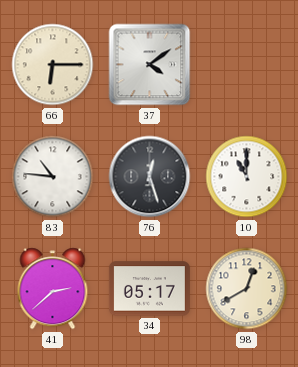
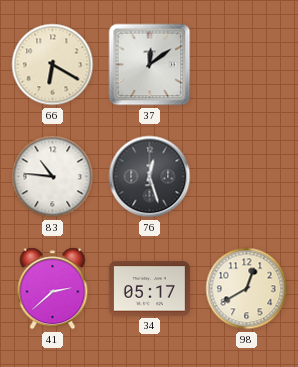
66: 6:15 -> 6:20
37: 4:09 -> 12:09
10: 11:00 -> none
